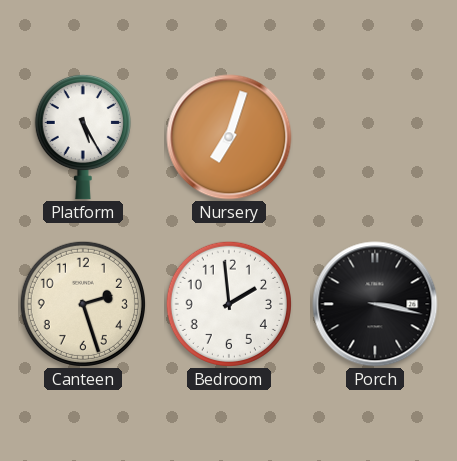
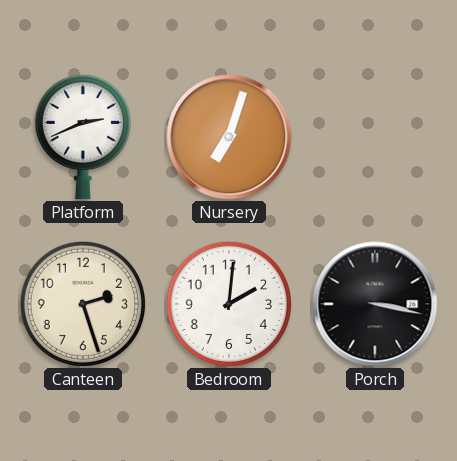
Platform: 5:25 -> 2:41
Bedroom: 1:59 -> 2:01
